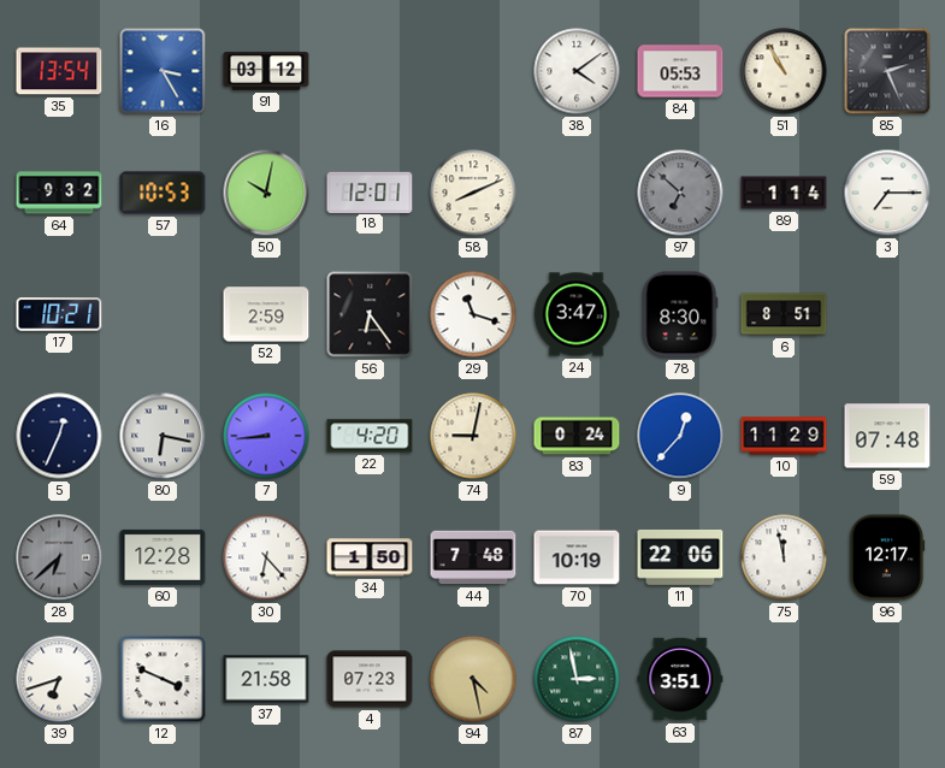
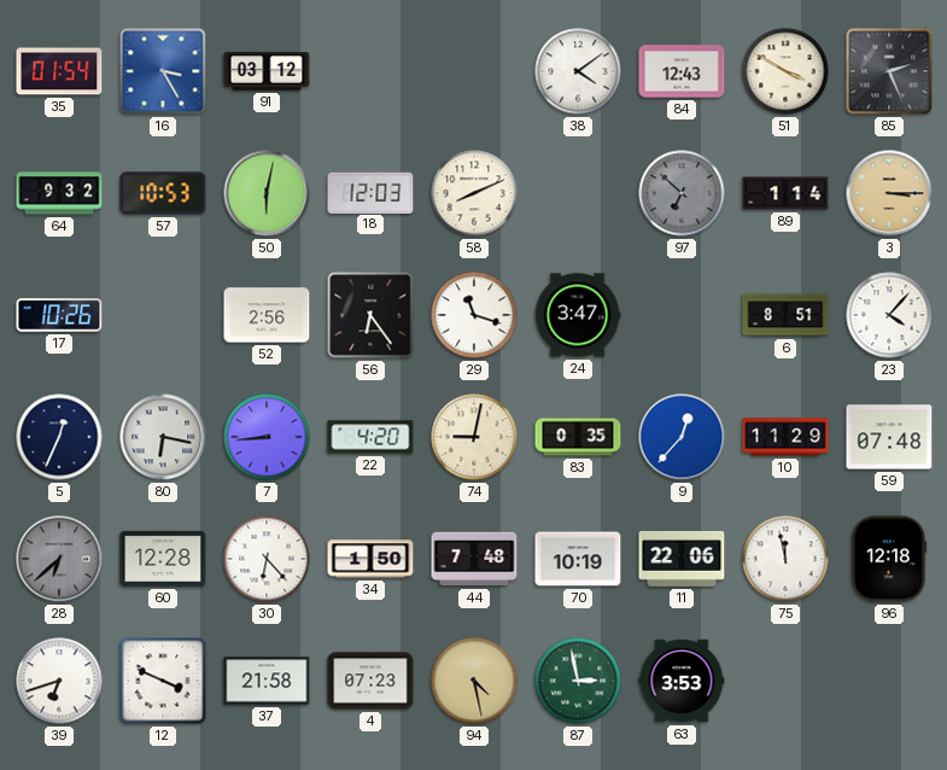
35: 13:54 -> 01:54
84: 05:53 -> 12:43
51: 10:55 -> 3:50
50: 10:02 -> 6:02
18: 12:01 -> 12:03
3: 7:15 -> 3:15
3 dial: white -> champagne
17: 10:21 -> 10:26
52: 2:59 -> 2:56
78: 8:30 -> none
23: none -> 4:07
83: 0:24 -> 0:35
96: 12:17 -> 12:18
63: 3:51 -> 3:53
